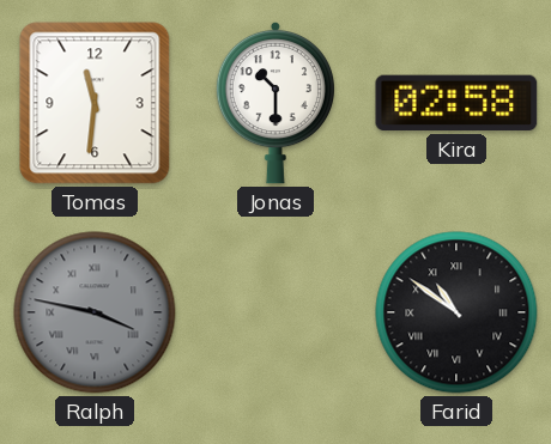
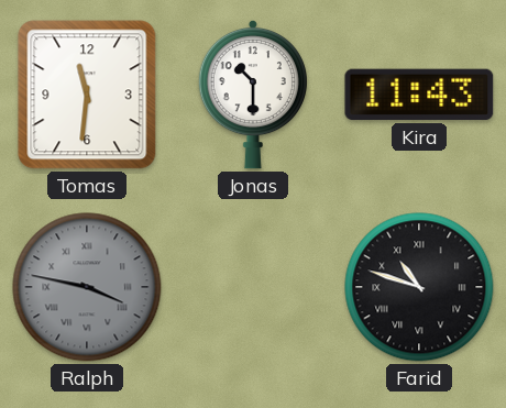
Kira: 02:58 -> 11:43
Farid: 10:51 -> 10:48
